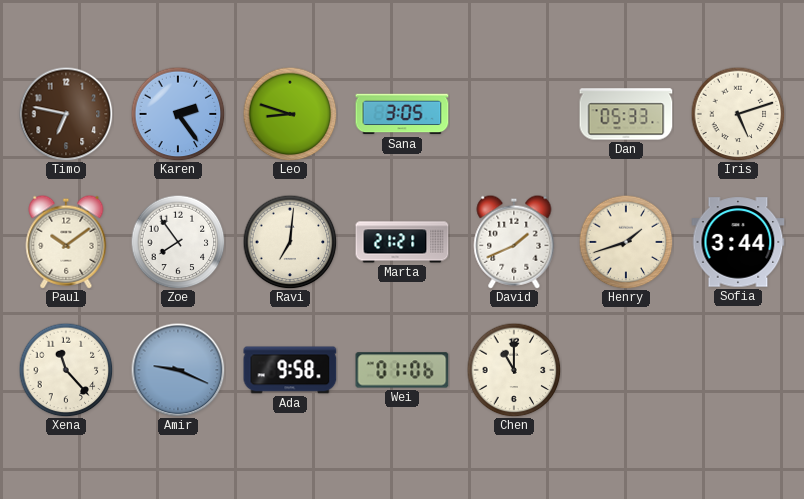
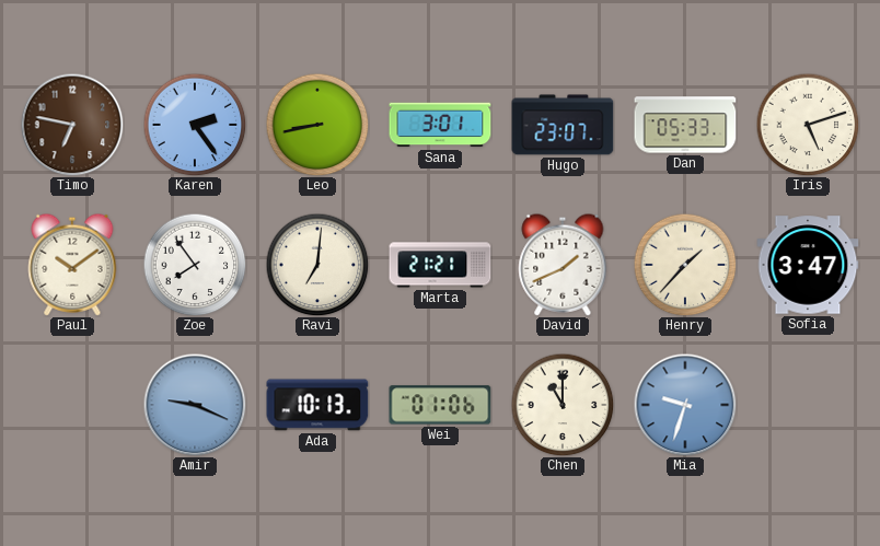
Leo: 8:48 -> 8:43
Sana: 3:05 -> 3:01
Hugo: none -> 23:07
Henry: 1:42 -> 1:37
Sofia: 3:44 -> 3:47
Xena: 11:23 -> none
Ada: 9:58 -> 10:13
Mia: none -> 9:33
